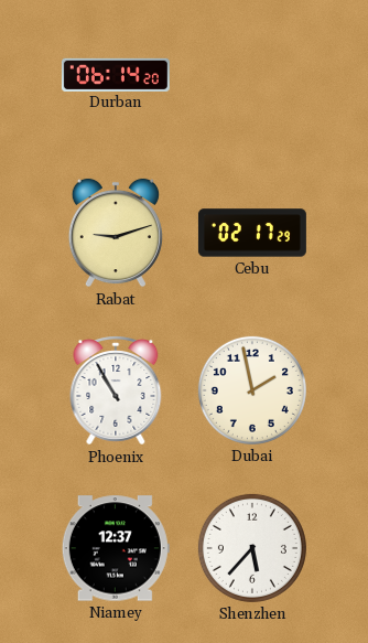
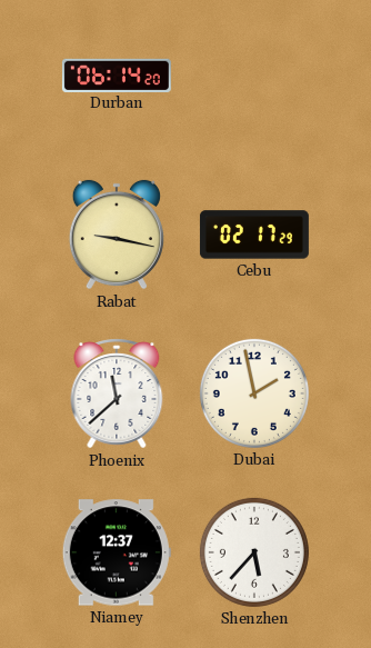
Rabat: 9:12 -> 9:17
Phoenix: 10:55 -> 11:38
